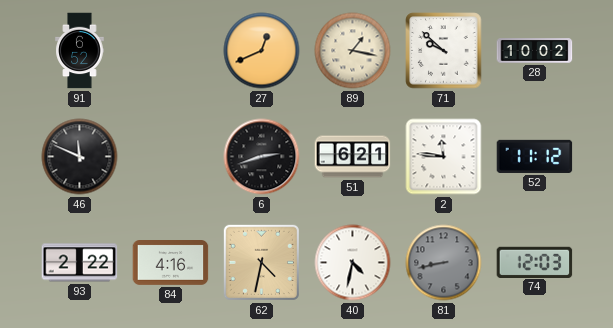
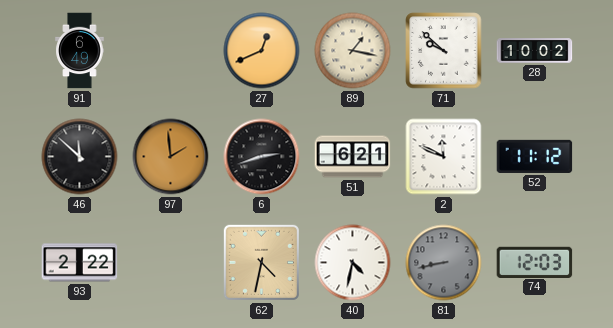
91: 6:52 -> 6:49
46: 11:49 -> 11:52
97: none -> 1:59
2: 11:46 -> 11:49
84: 4:16 -> none
